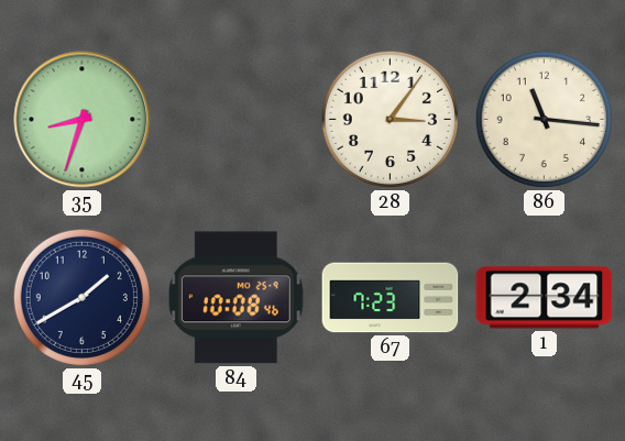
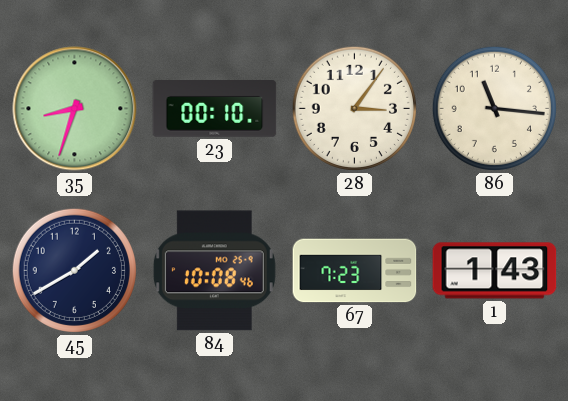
23: none -> 00:10
1: 2:34 -> 1:43
